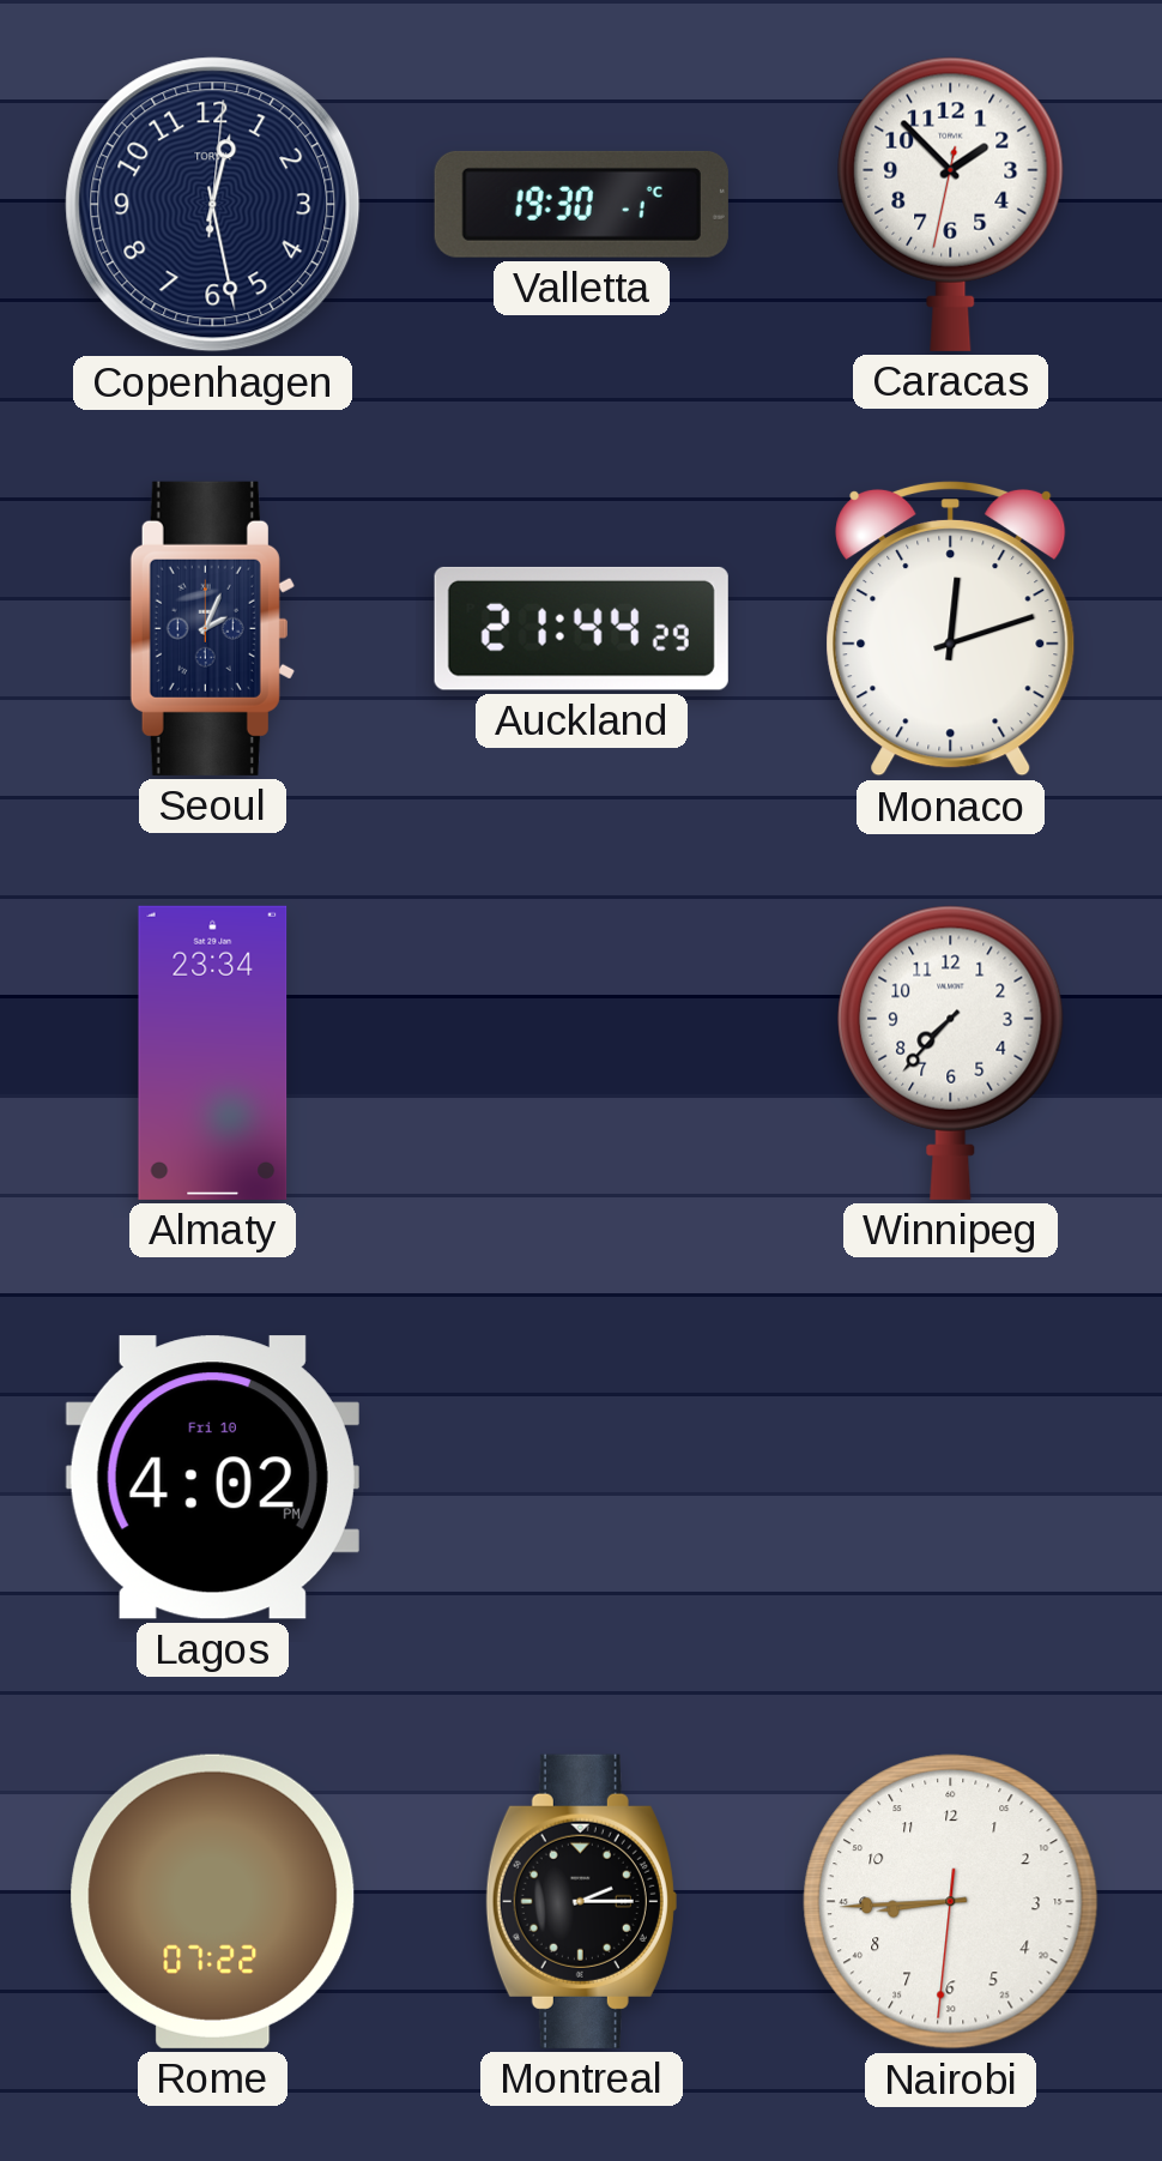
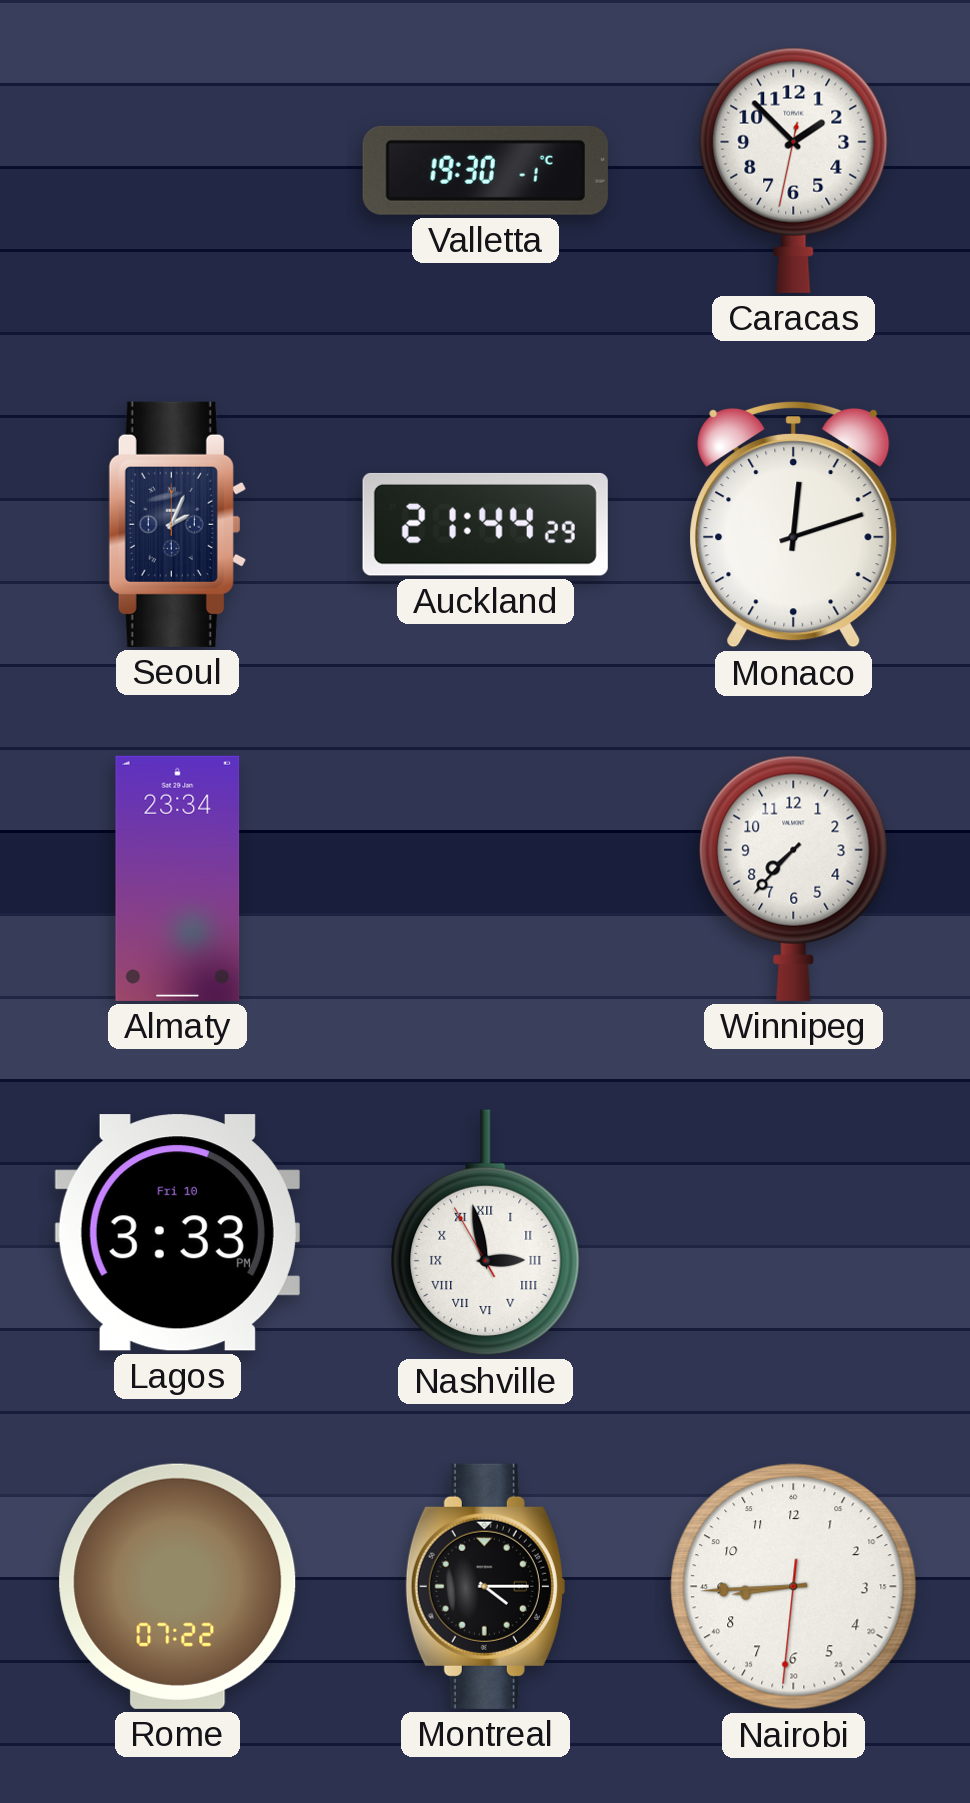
Copenhagen: 12:28 -> none
Lagos: 4:02 -> 3:33
Nashville: none -> 2:57
Montreal: 2:15 -> 4:15
